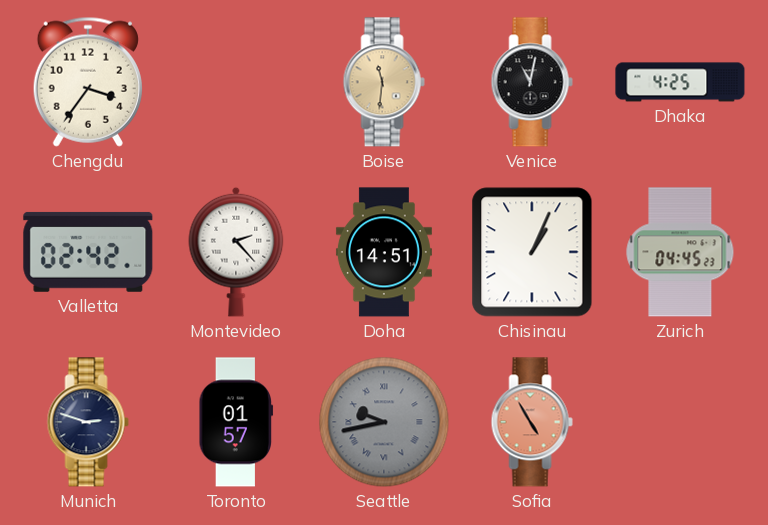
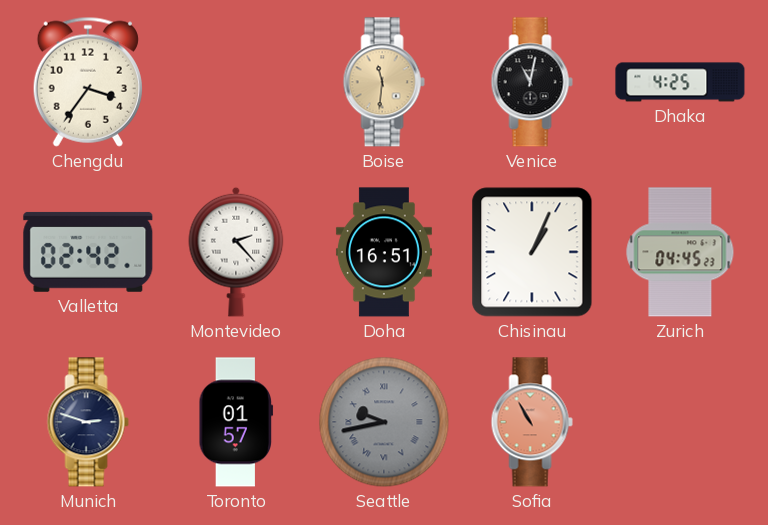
Doha: 14:51 -> 16:51
Sofia: 4:55 -> 10:55
